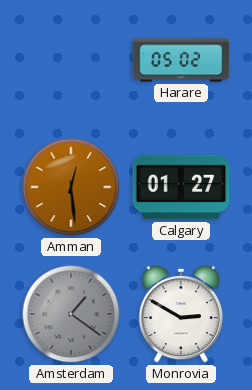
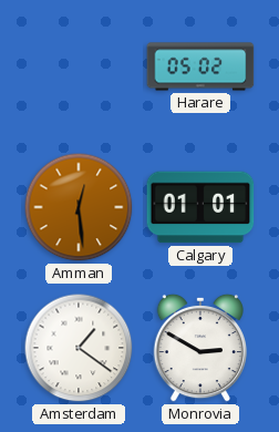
Calgary: 01:27 -> 01:01
Amsterdam dial: grey -> white
